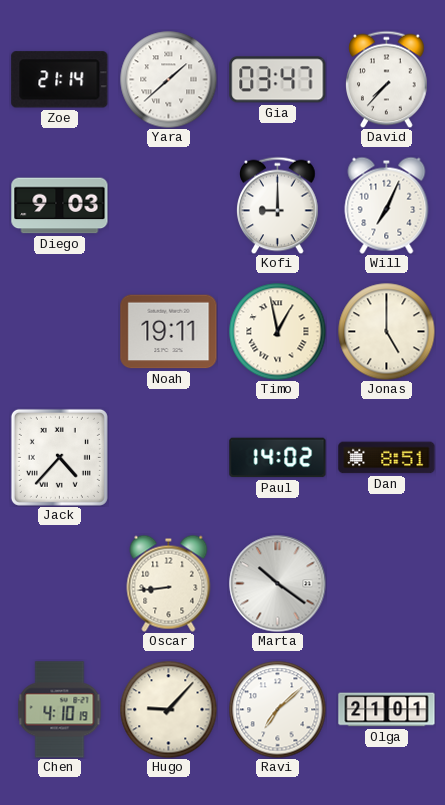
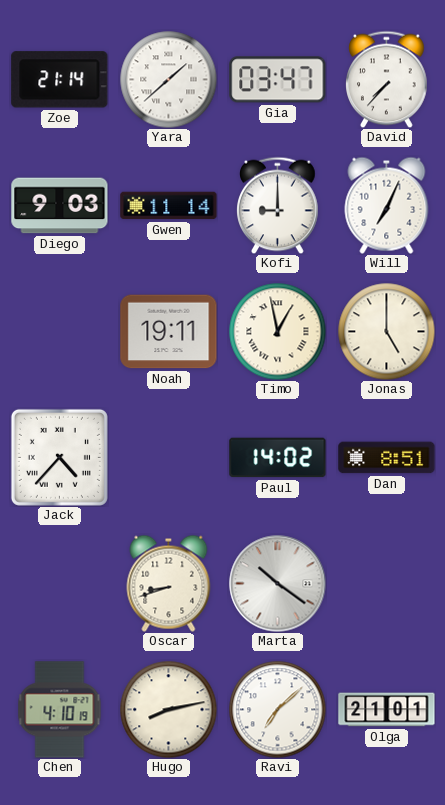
Gwen: none -> 11:14
Oscar: 8:44 -> 8:42
Hugo: 9:07 -> 8:13
